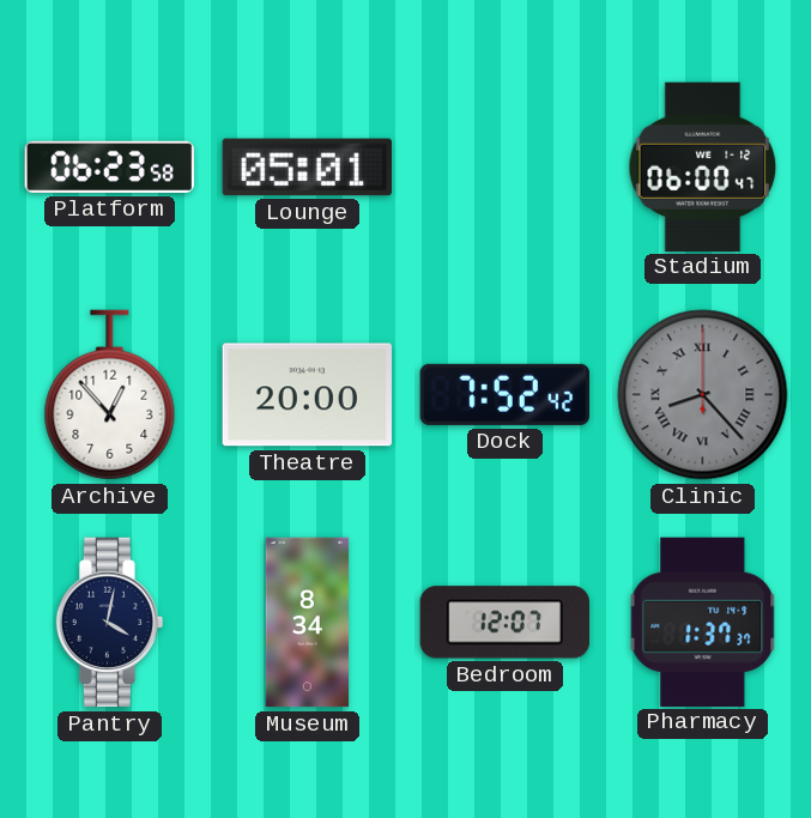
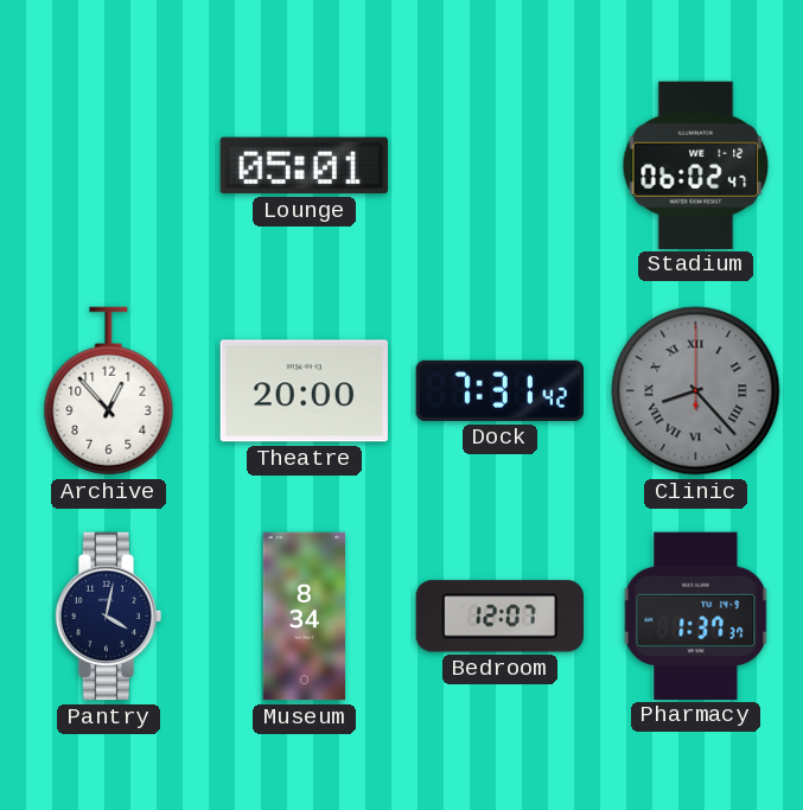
Platform: 06:23 -> none
Stadium: 06:00 -> 06:02
Dock: 7:52 -> 7:31
